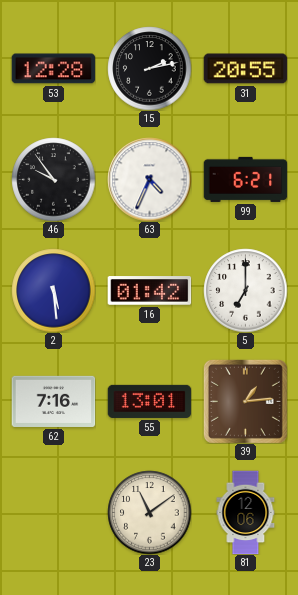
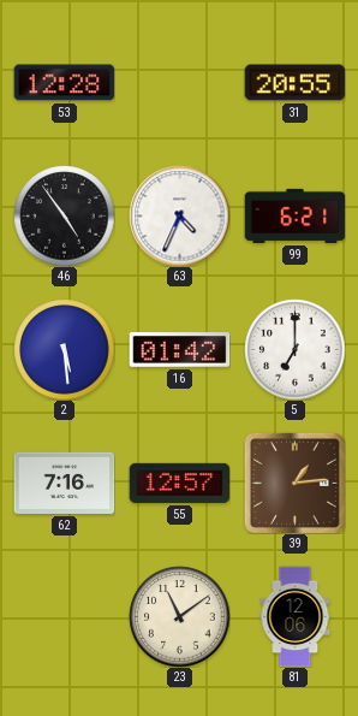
15: 2:13 -> none
46: 9:54 -> 4:54
55: 13:01 -> 12:57
